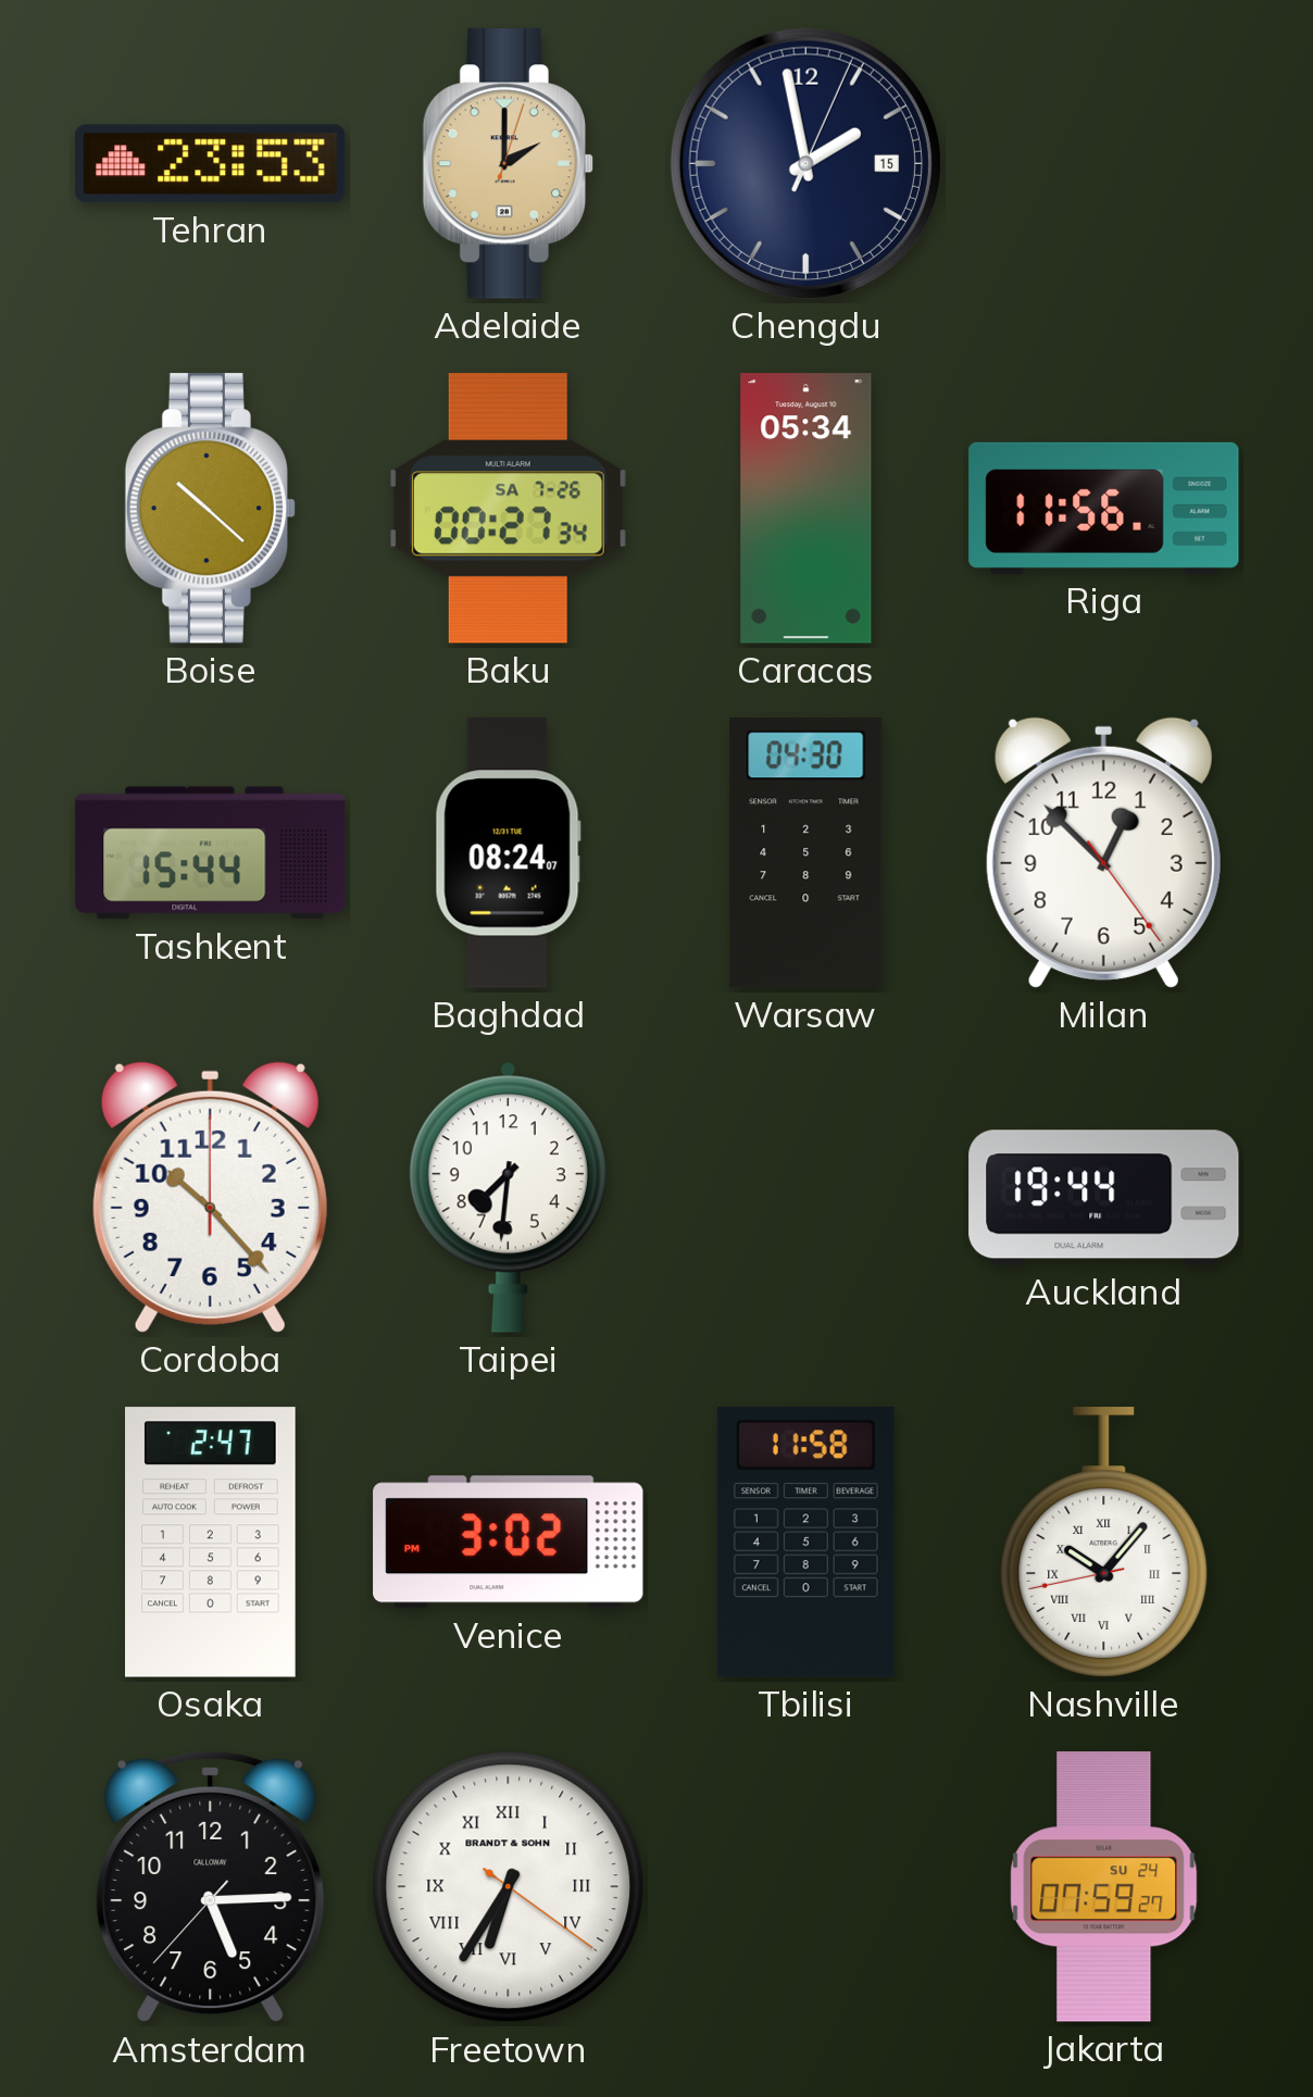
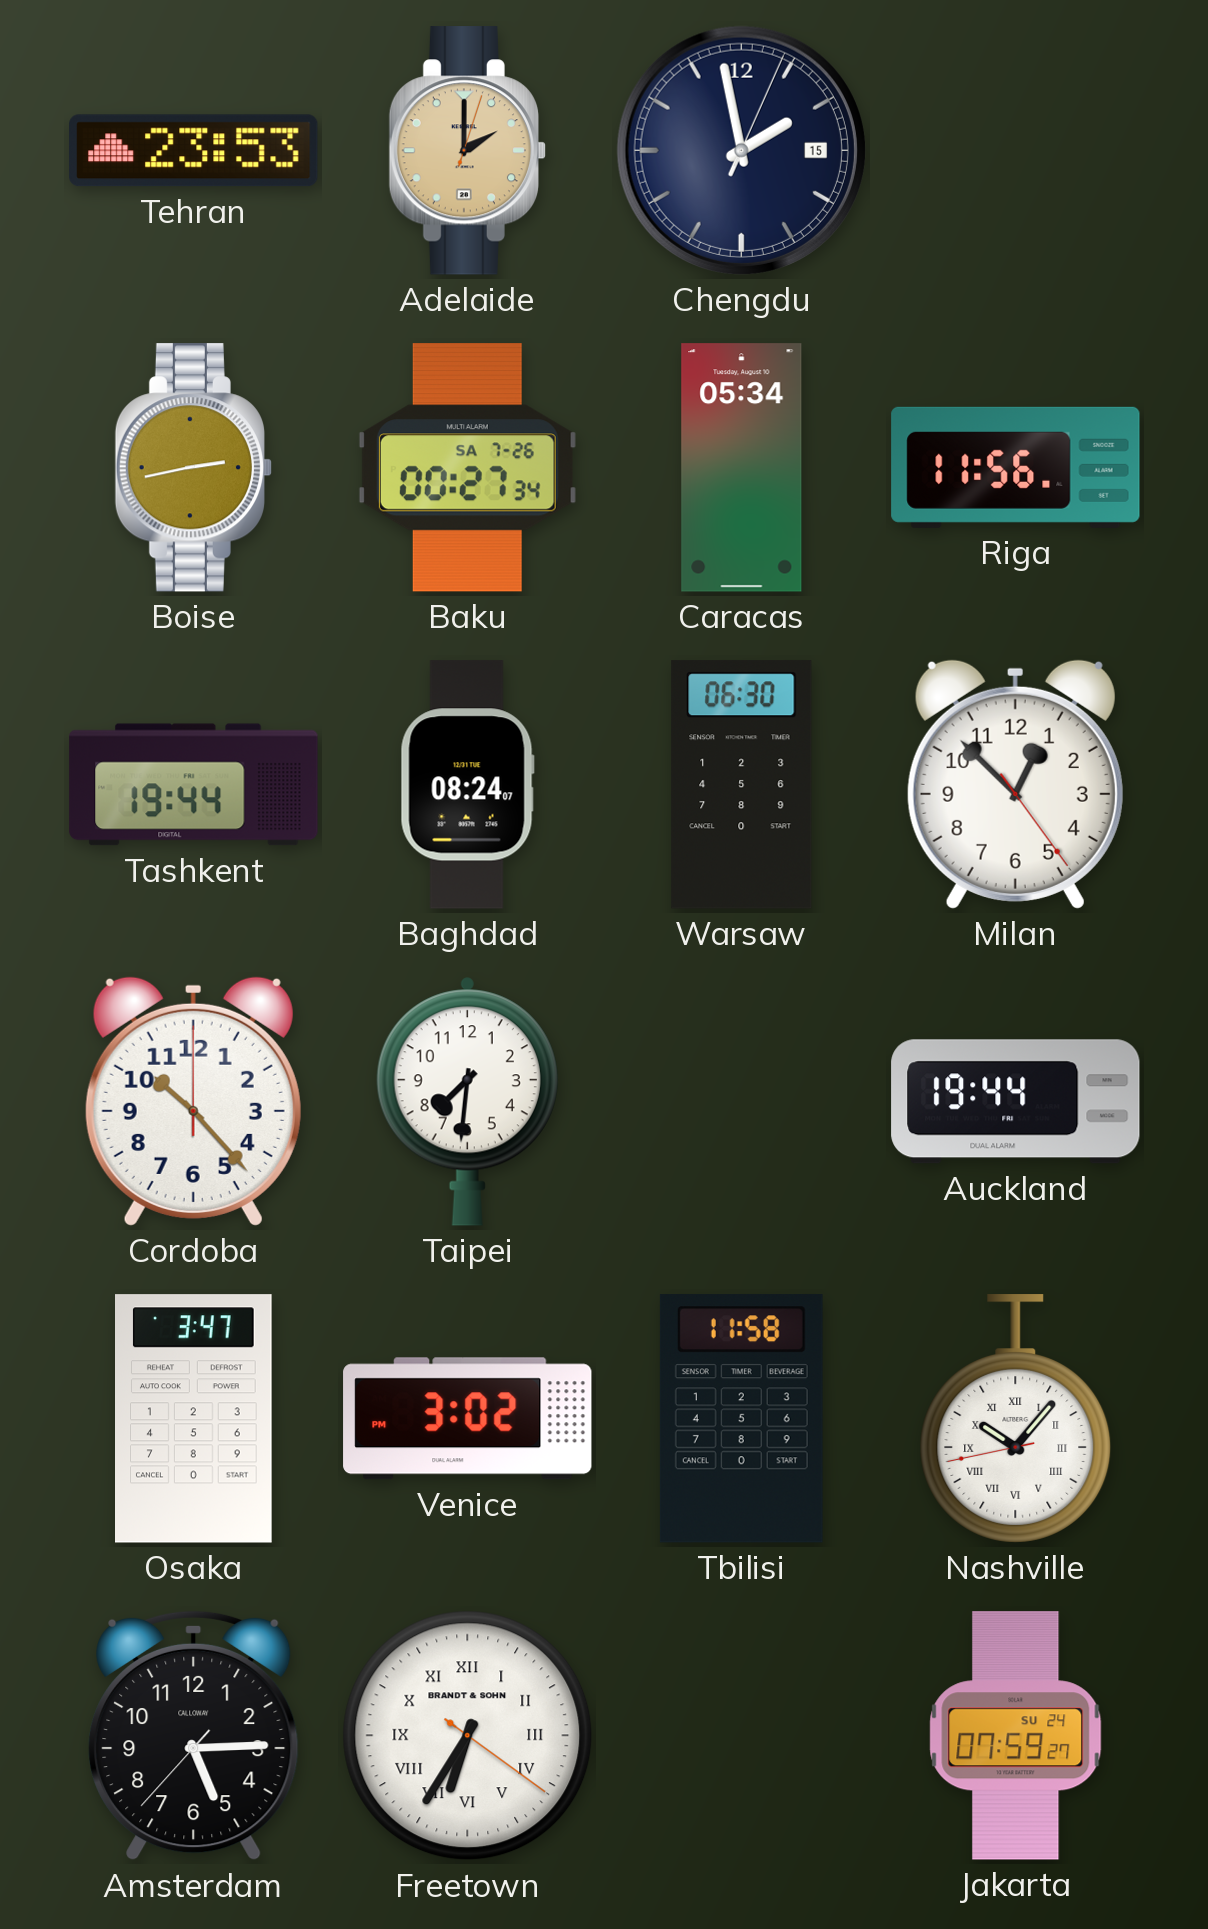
Boise: 10:22 -> 2:43
Tashkent: 15:44 -> 19:44
Warsaw: 04:30 -> 06:30
Osaka: 2:47 -> 3:47
